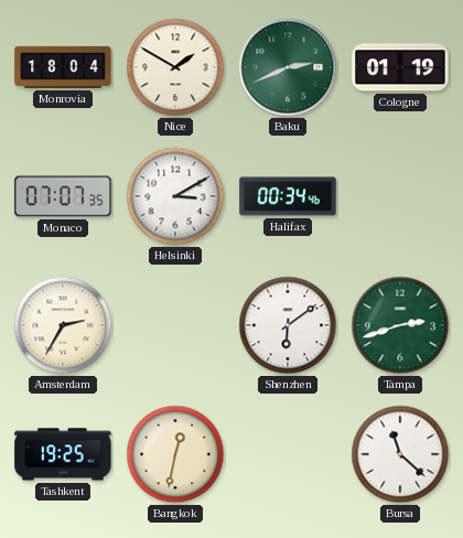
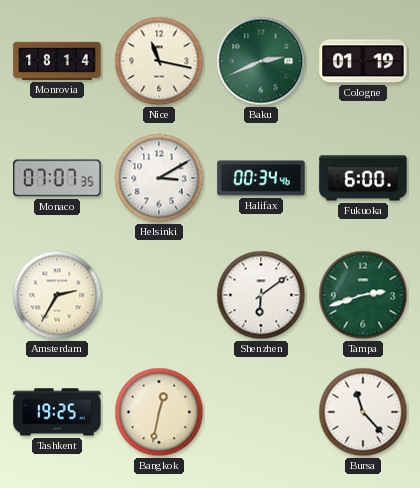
Monrovia: 18:04 -> 18:14
Nice: 1:50 -> 11:17
Fukuoka: none -> 6:00
Bursa: 11:22 -> 11:23
